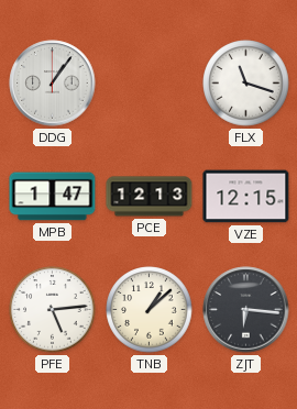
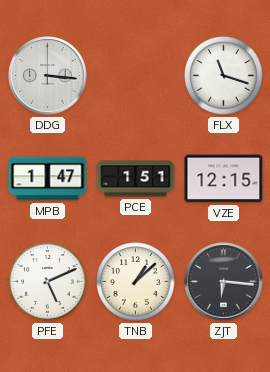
DDG: 1:06 -> 3:16
PCE: 12:13 -> 1:51
PFE: 5:14 -> 5:11
